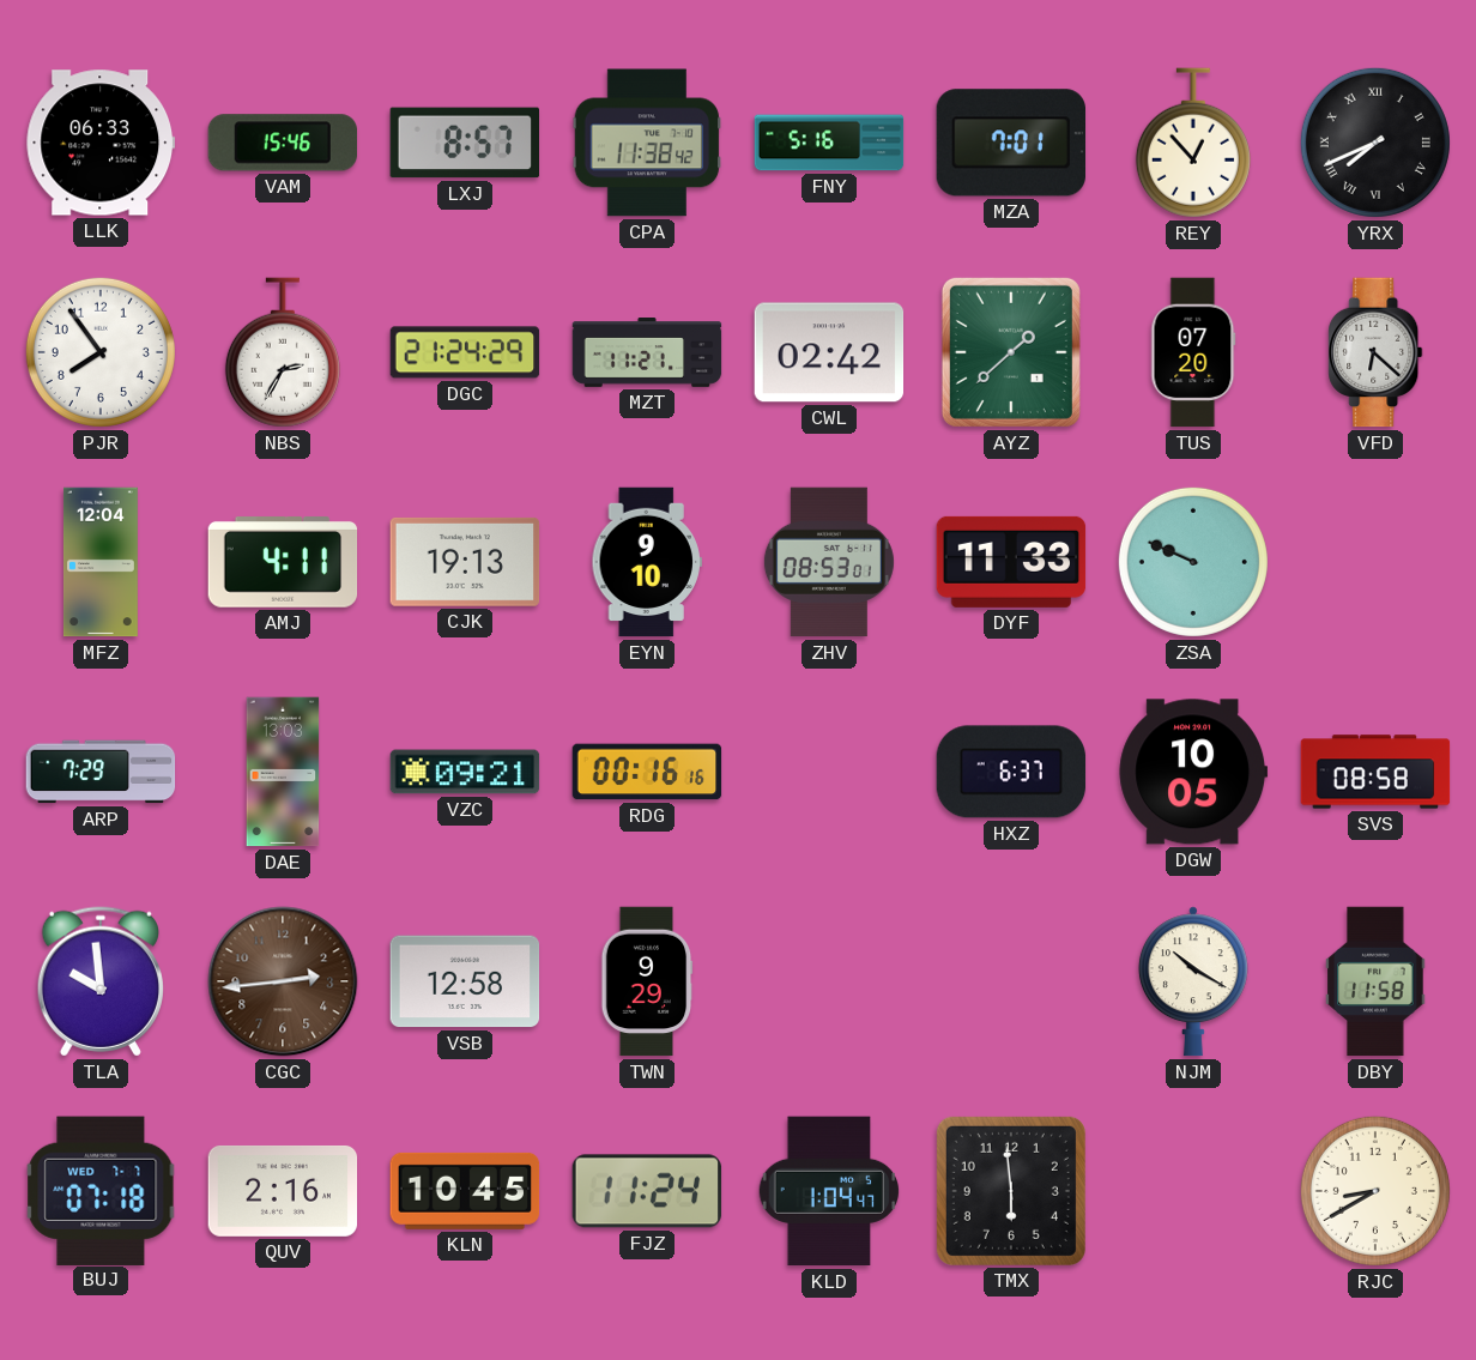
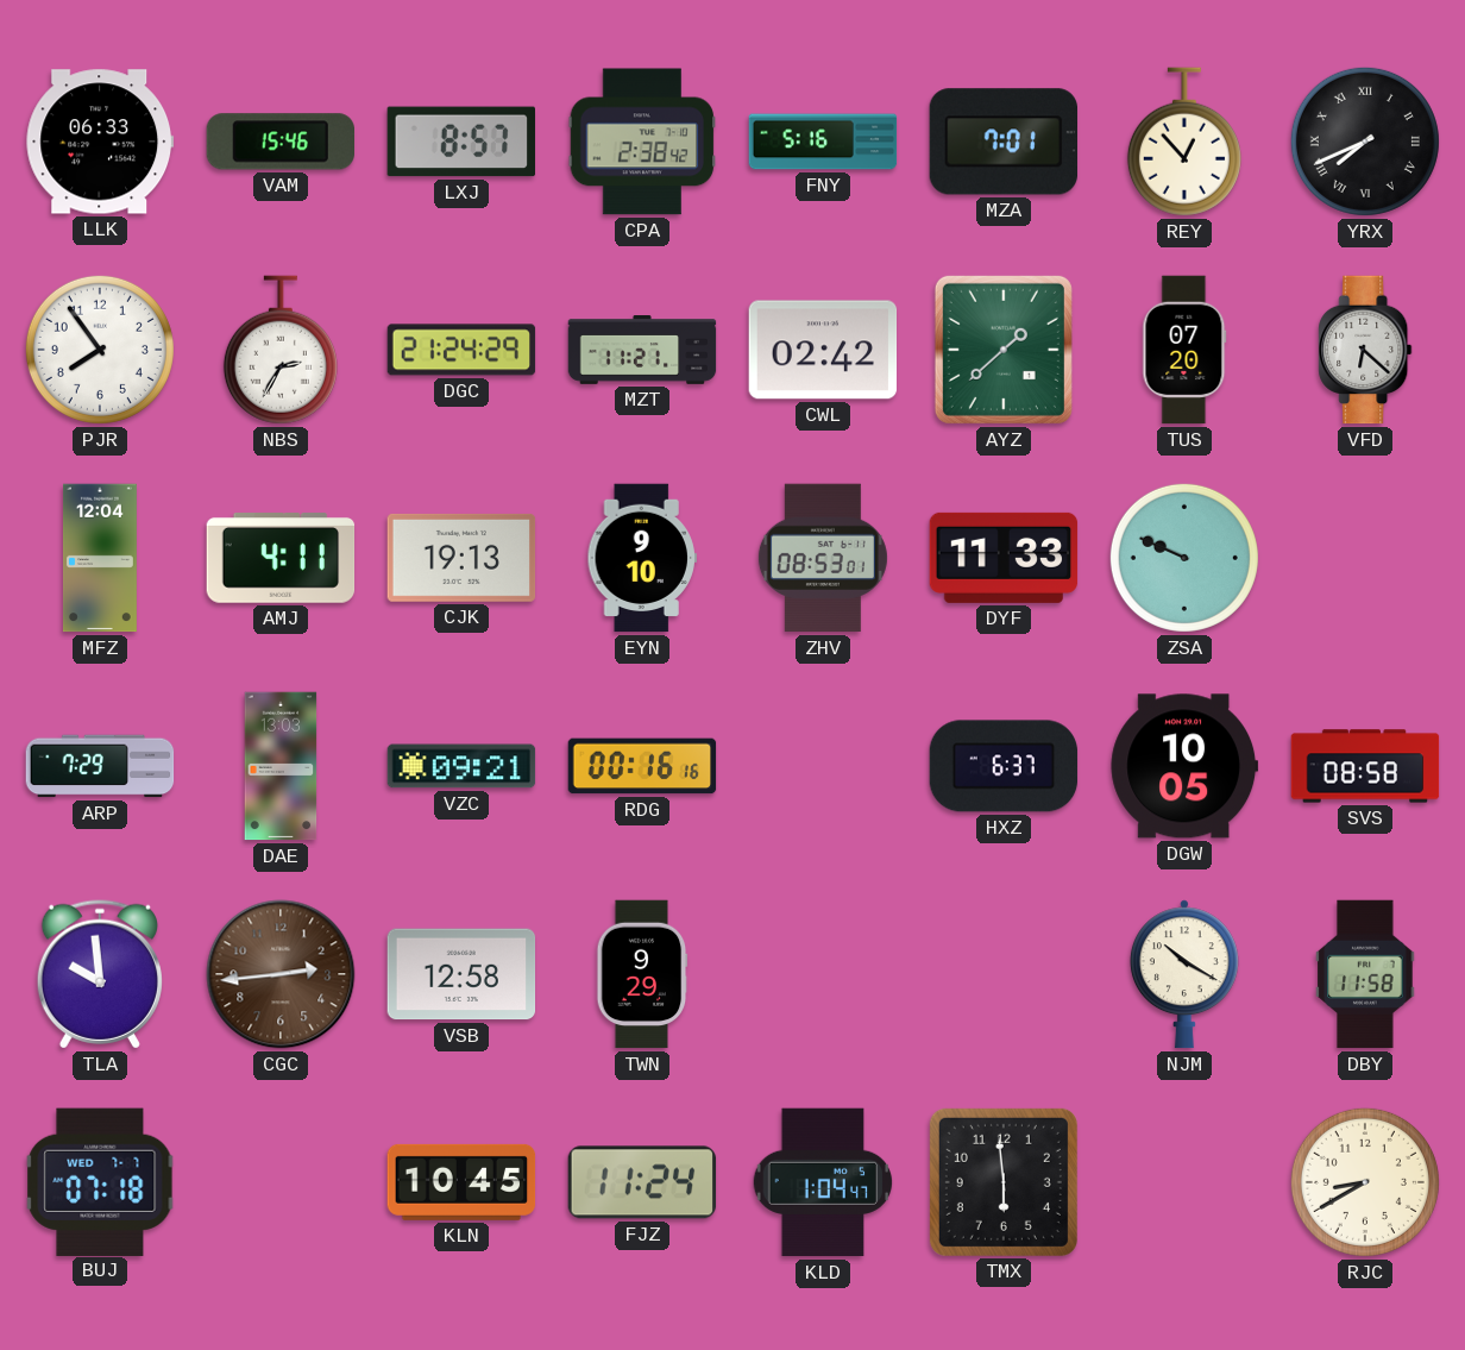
CPA: 11:38 -> 2:38
QUV: 2:16 -> none
